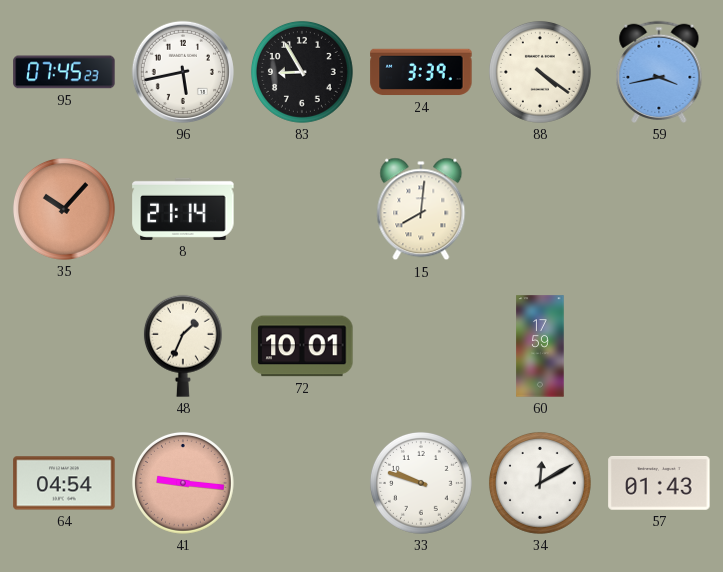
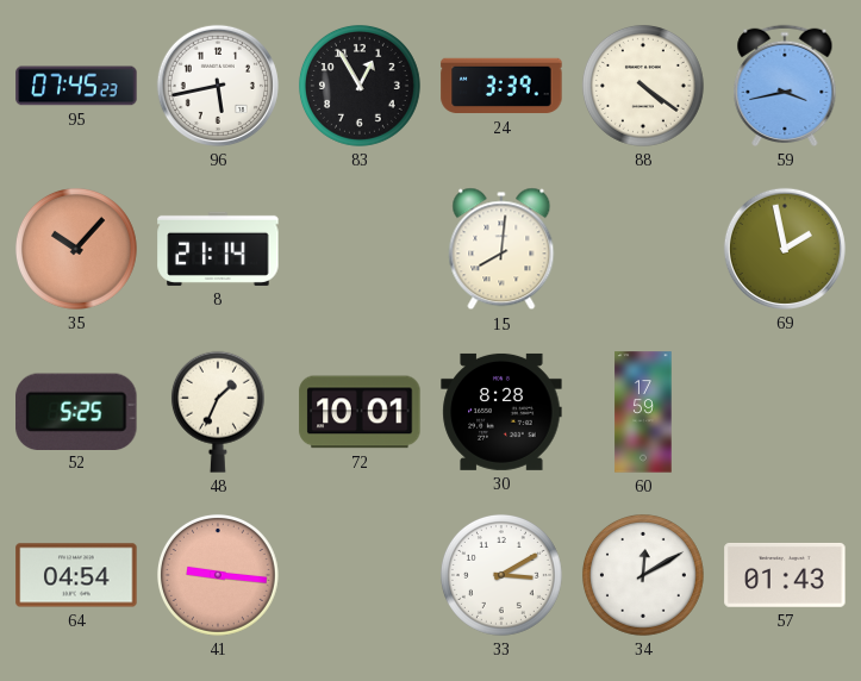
83: 8:55 -> 12:55
69: none -> 1:58
52: none -> 5:25
30: none -> 8:28
33: 9:48 -> 3:10
